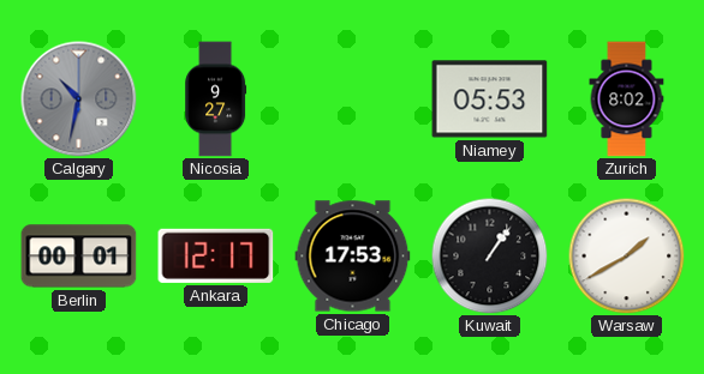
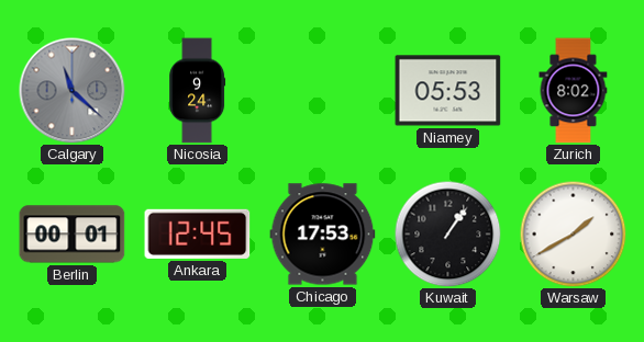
Calgary: 10:32 -> 11:22
Nicosia: 9:27 -> 9:24
Ankara: 12:17 -> 12:45
